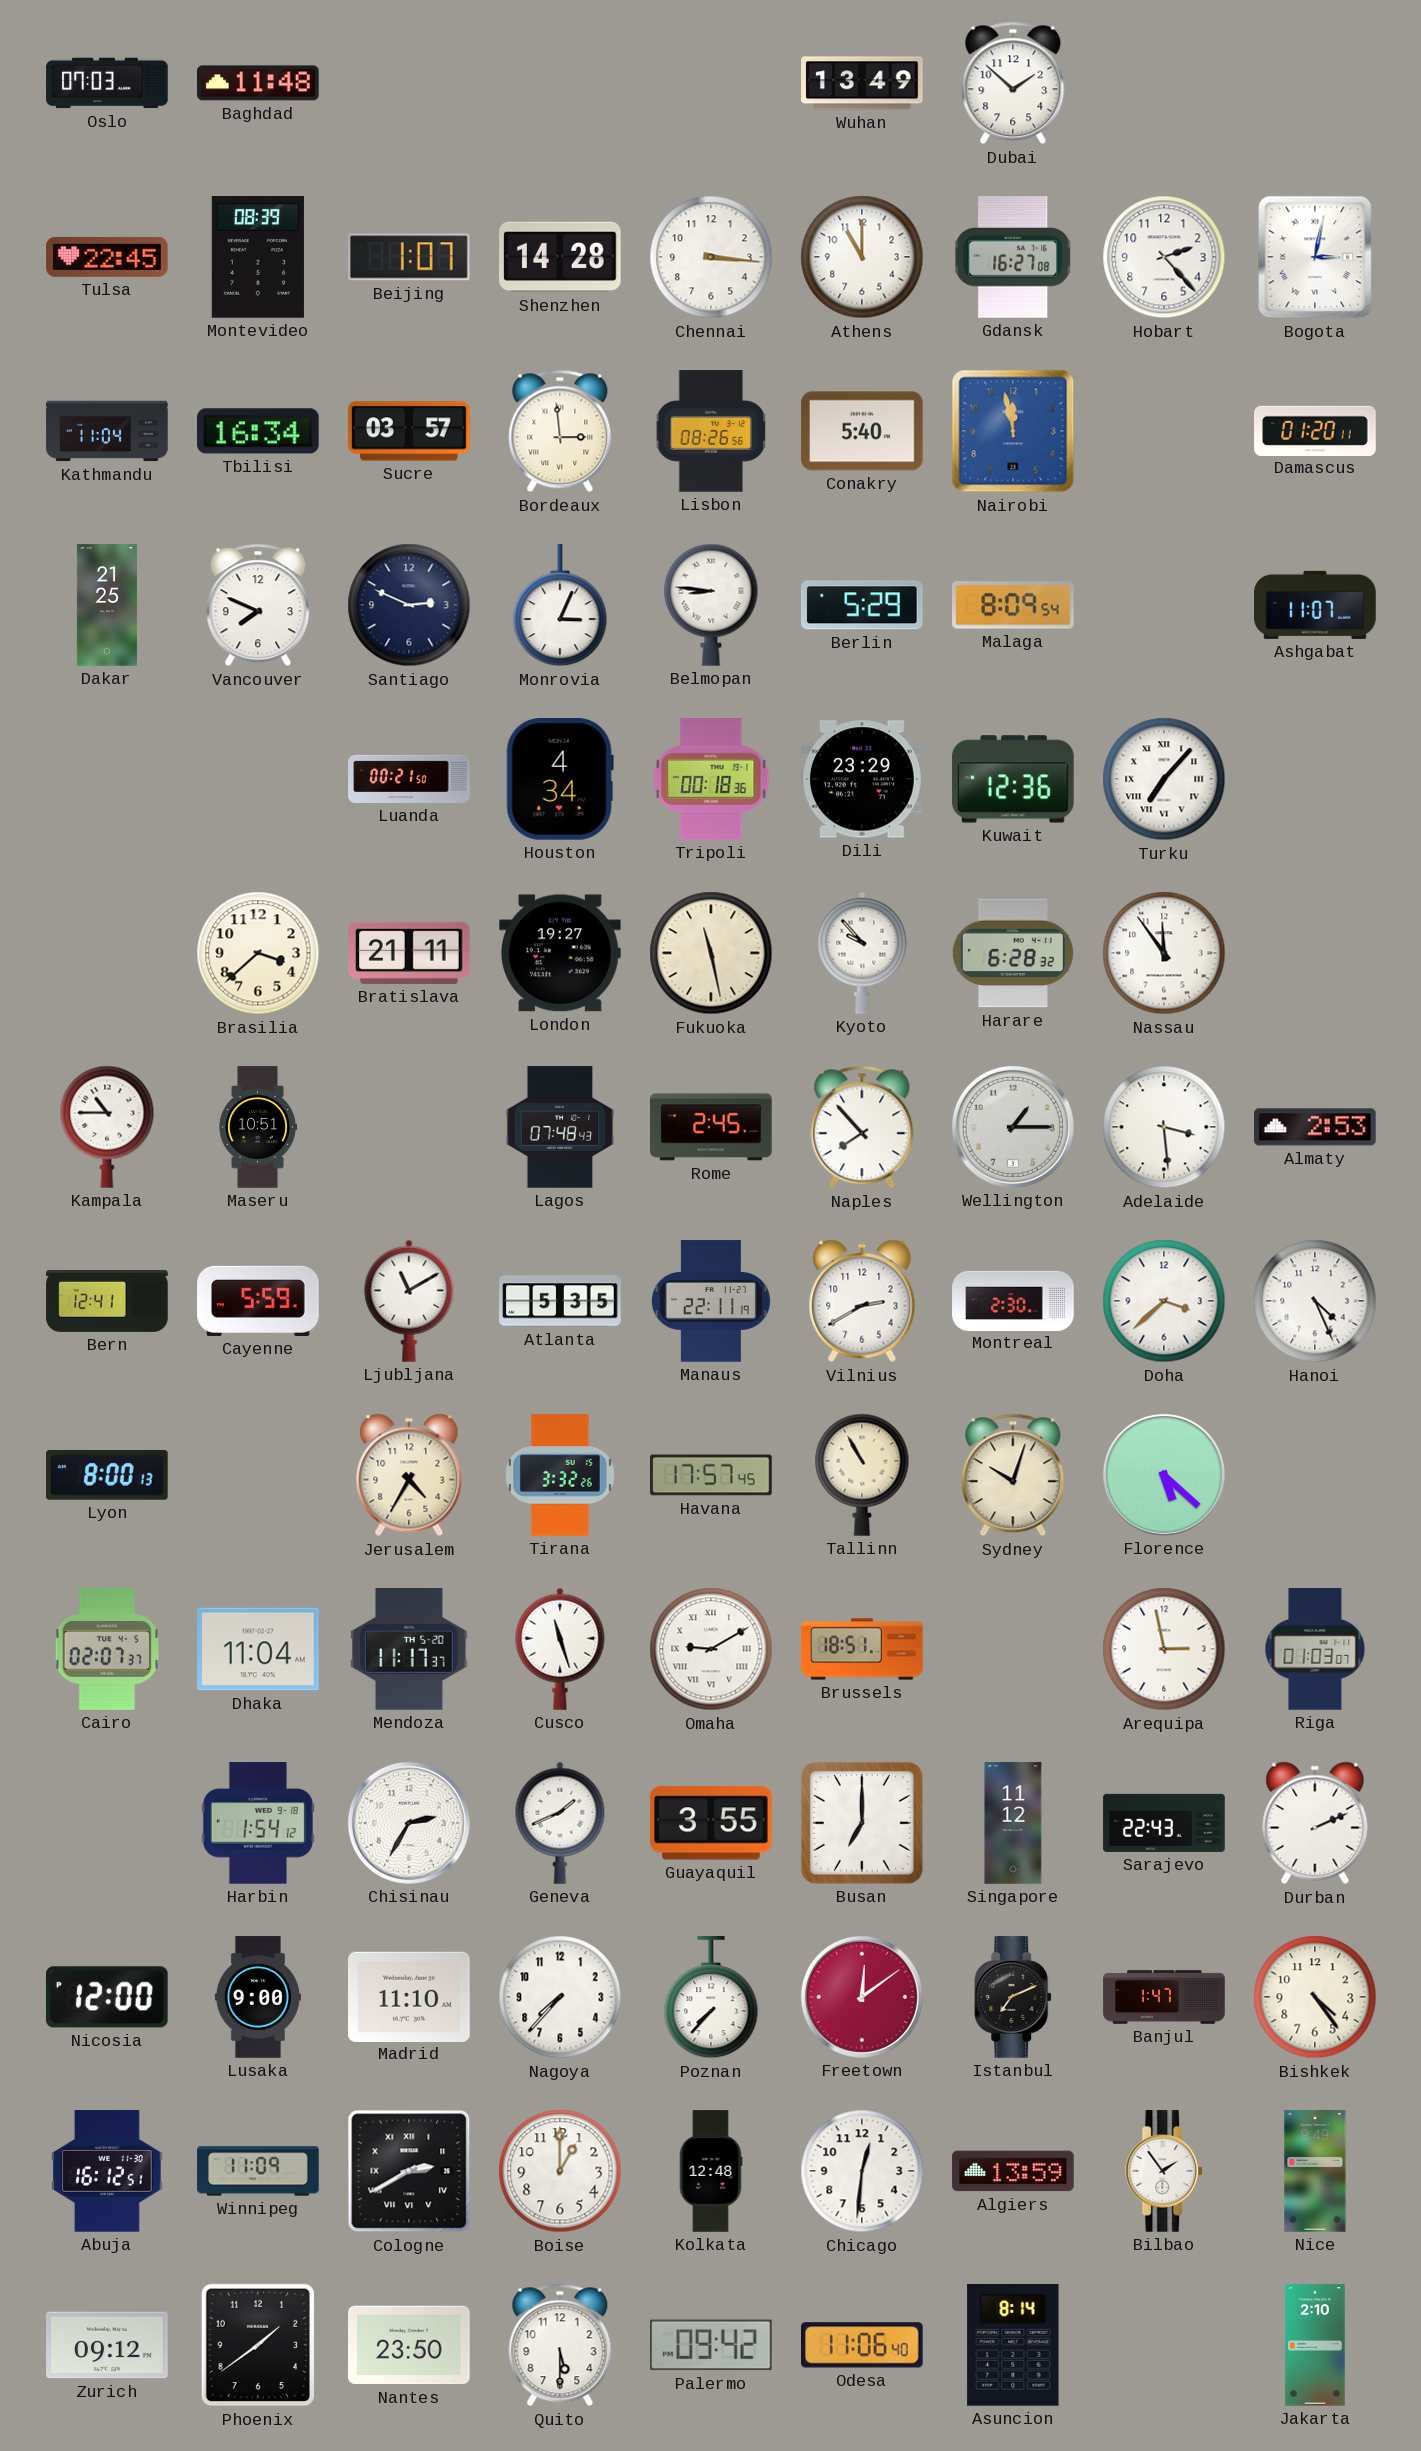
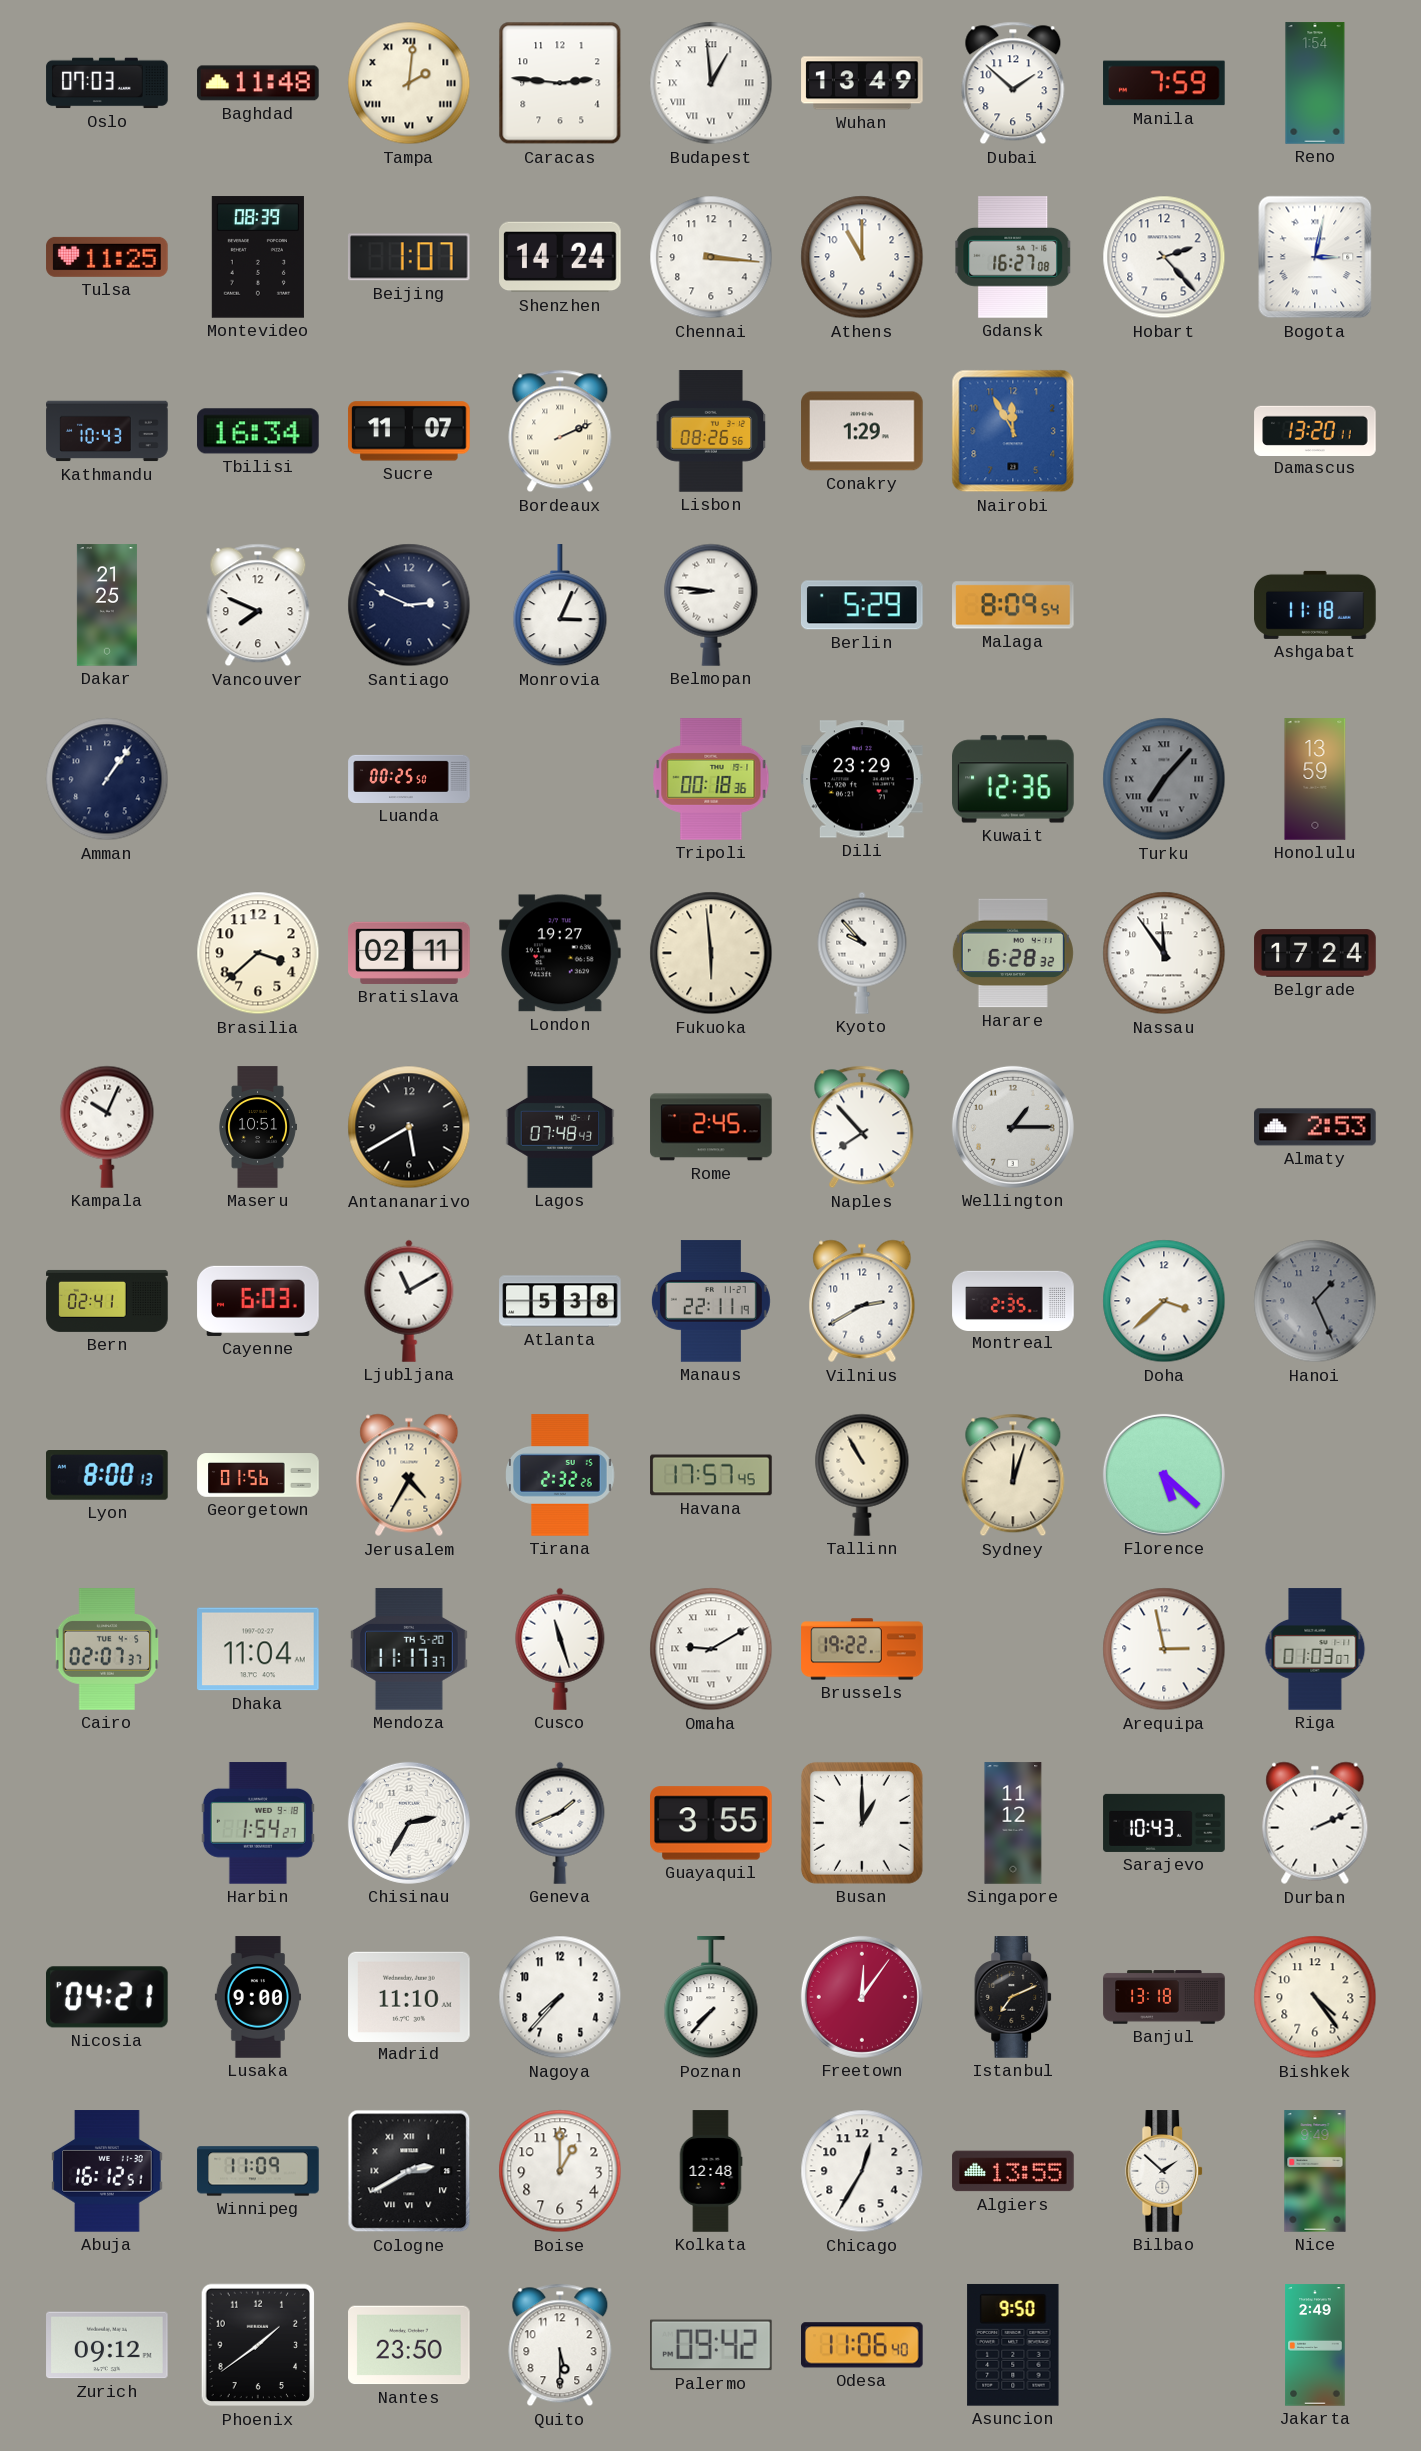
Tampa: none -> 2:01
Caracas: none -> 2:46
Budapest: none -> 12:59
Manila: none -> 7:59
Reno: none -> 1:54
Tulsa: 22:45 -> 11:25
Shenzhen: 14:28 -> 14:24
Kathmandu: 11:04 -> 10:43
Sucre: 03:57 -> 11:07
Bordeaux: 2:59 -> 2:11
Conakry: 5:40 -> 1:29
Nairobi: 11:58 -> 11:55
Damascus: 01:20 -> 13:20
Ashgabat: 11:07 -> 11:18
Amman: none -> 1:06
Luanda: 00:21 -> 00:25
Houston: 4:34 -> none
Turku dial: white -> grey
Honolulu: none -> 13:59
Bratislava: 21:11 -> 02:11
Fukuoka: 11:28 -> 5:59
Belgrade: none -> 17:24
Kampala: 10:45 -> 10:04
Antananarivo: none -> 5:40
Adelaide: 3:29 -> none
Bern: 12:41 -> 02:41
Cayenne: 5:59 -> 6:03
Atlanta: 5:35 -> 5:38
Montreal: 2:30 -> 2:35
Hanoi: 4:26 -> 1:26
Hanoi dial: white -> grey
Georgetown: none -> 01:56
Tirana: 3:32 -> 2:32
Sydney: 10:03 -> 12:03
Brussels: 18:51 -> 19:22
Harbin: 1:54:12 -> 1:54:27
Busan: 7:00 -> 1:00
Sarajevo: 22:43 -> 10:43
Nicosia: 12:00 -> 04:21
Freetown: 12:09 -> 12:06
Banjul: 1:47 -> 13:18
Chicago: 12:31 -> 12:35
Algiers: 13:59 -> 13:55
Bilbao: 1:54 -> 1:52
Asuncion: 8:14 -> 9:50
Jakarta: 2:10 -> 2:49
